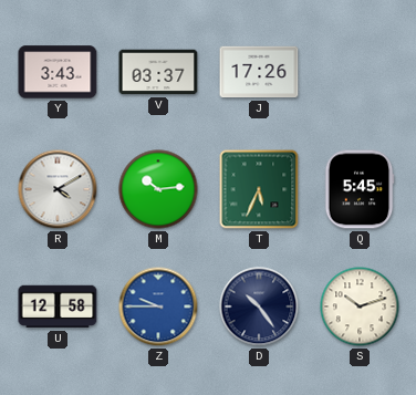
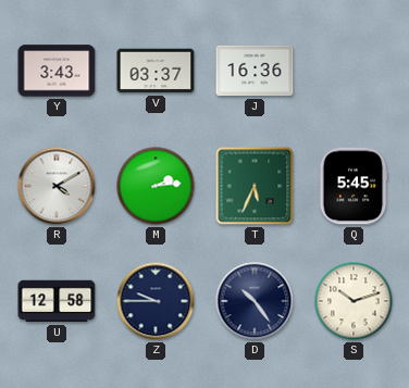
J: 17:26 -> 16:36
M: 10:14 -> 2:14
Z dial: blue -> navy
